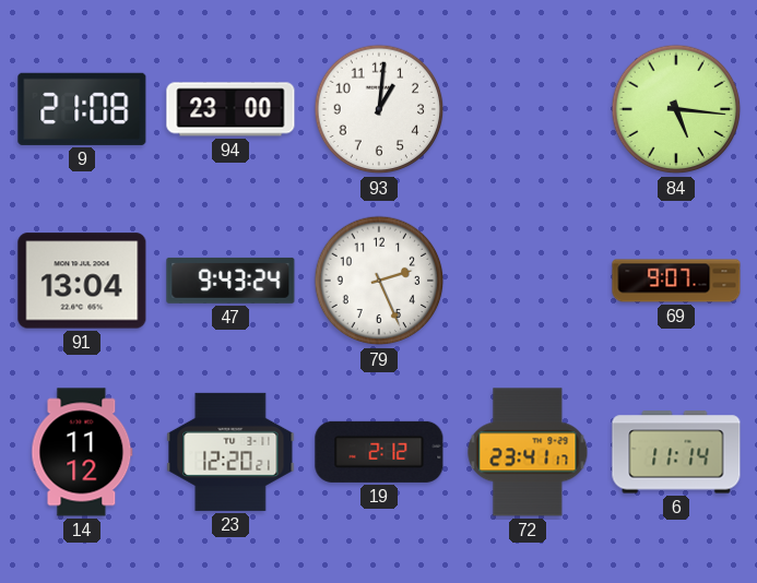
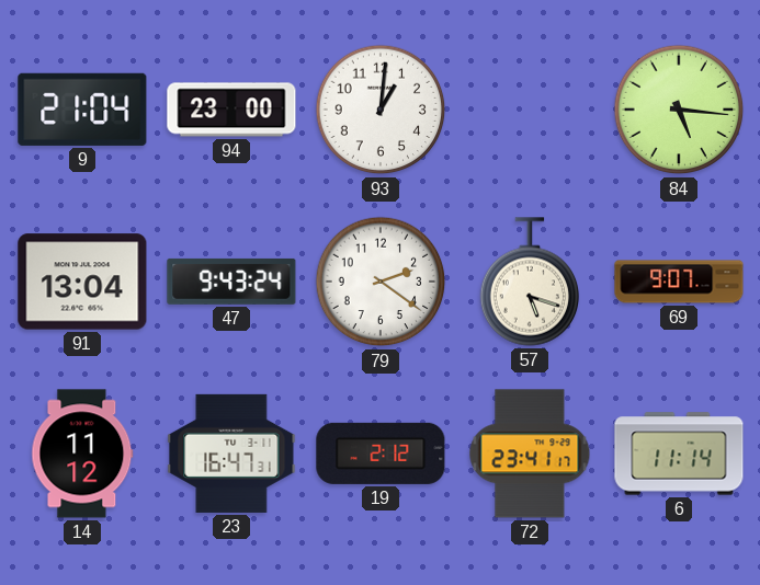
9: 21:08 -> 21:04
79: 2:26 -> 2:21
57: none -> 5:18
23: 12:20 -> 16:47
